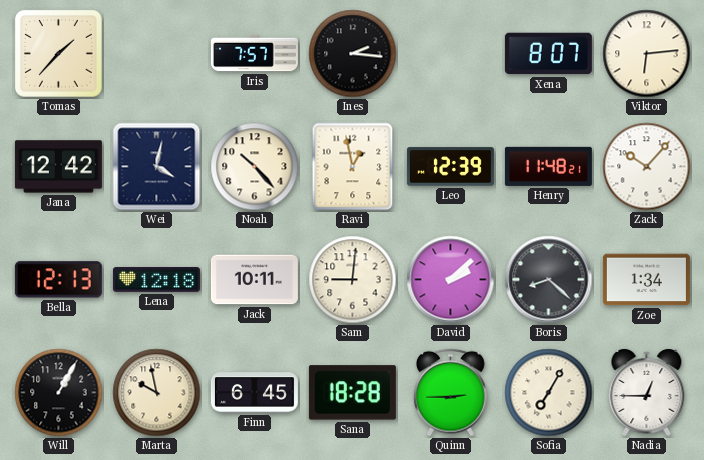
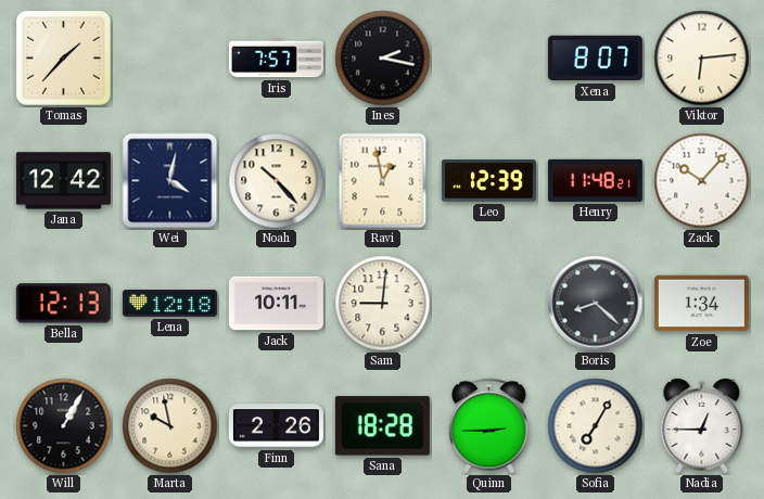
Ines: 2:16 -> 2:17
David: 2:08 -> none
Finn: 6:45 -> 2:26
